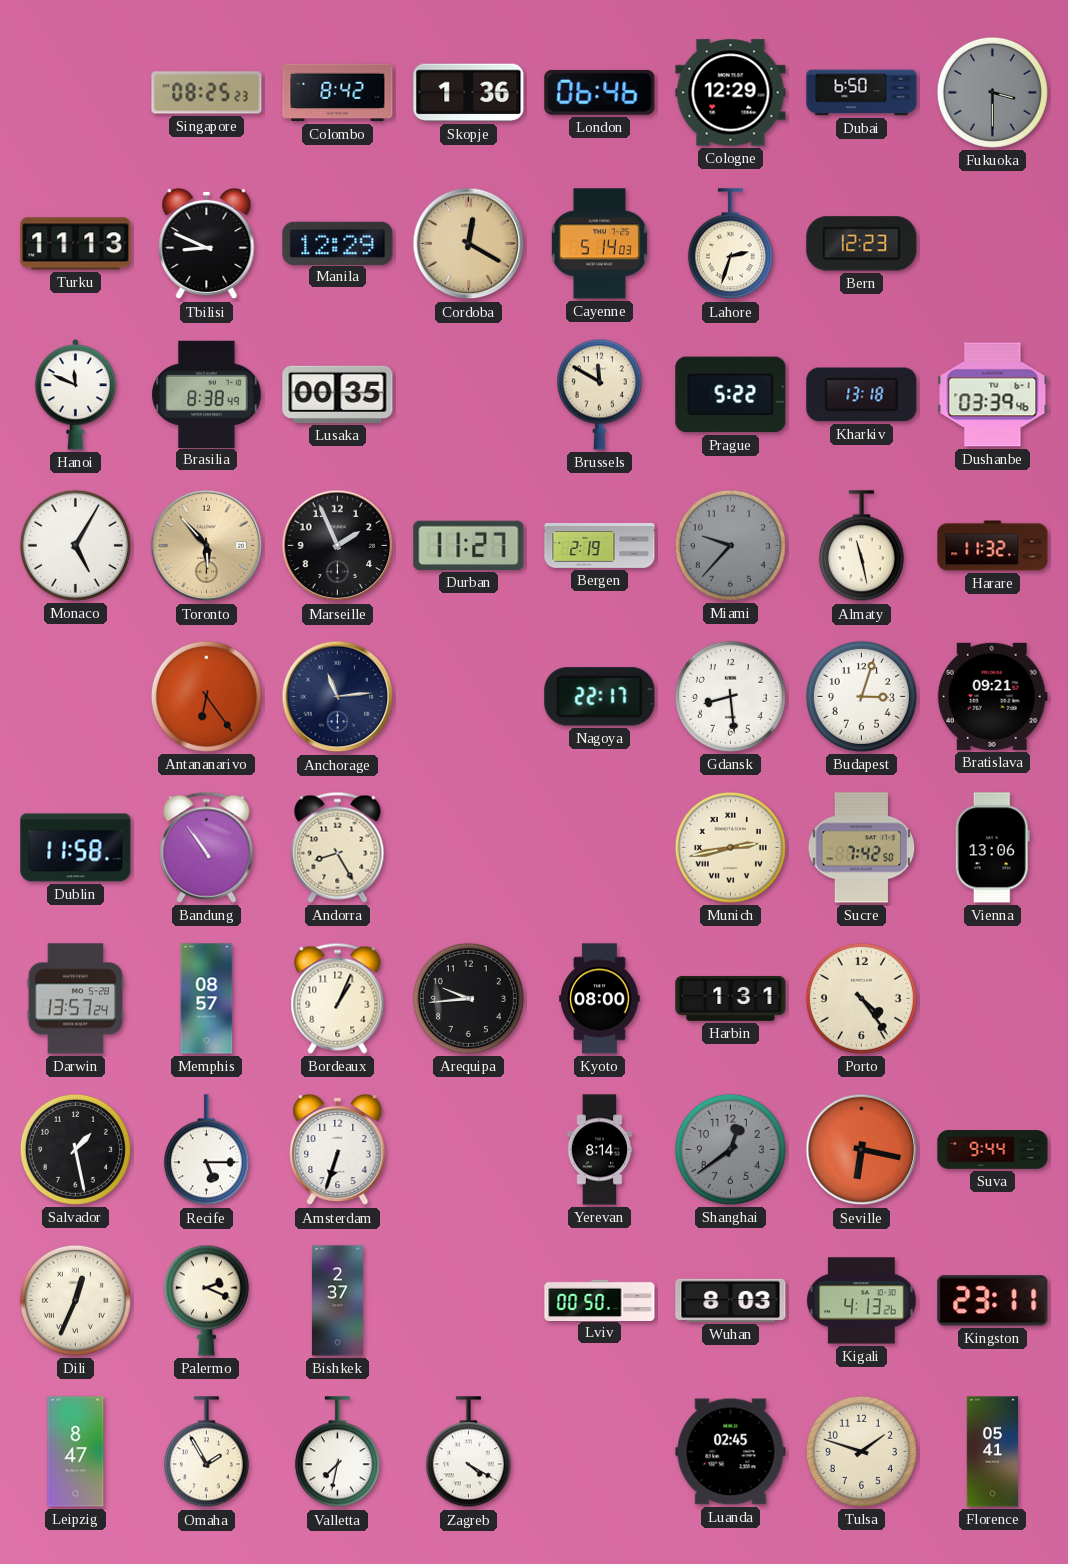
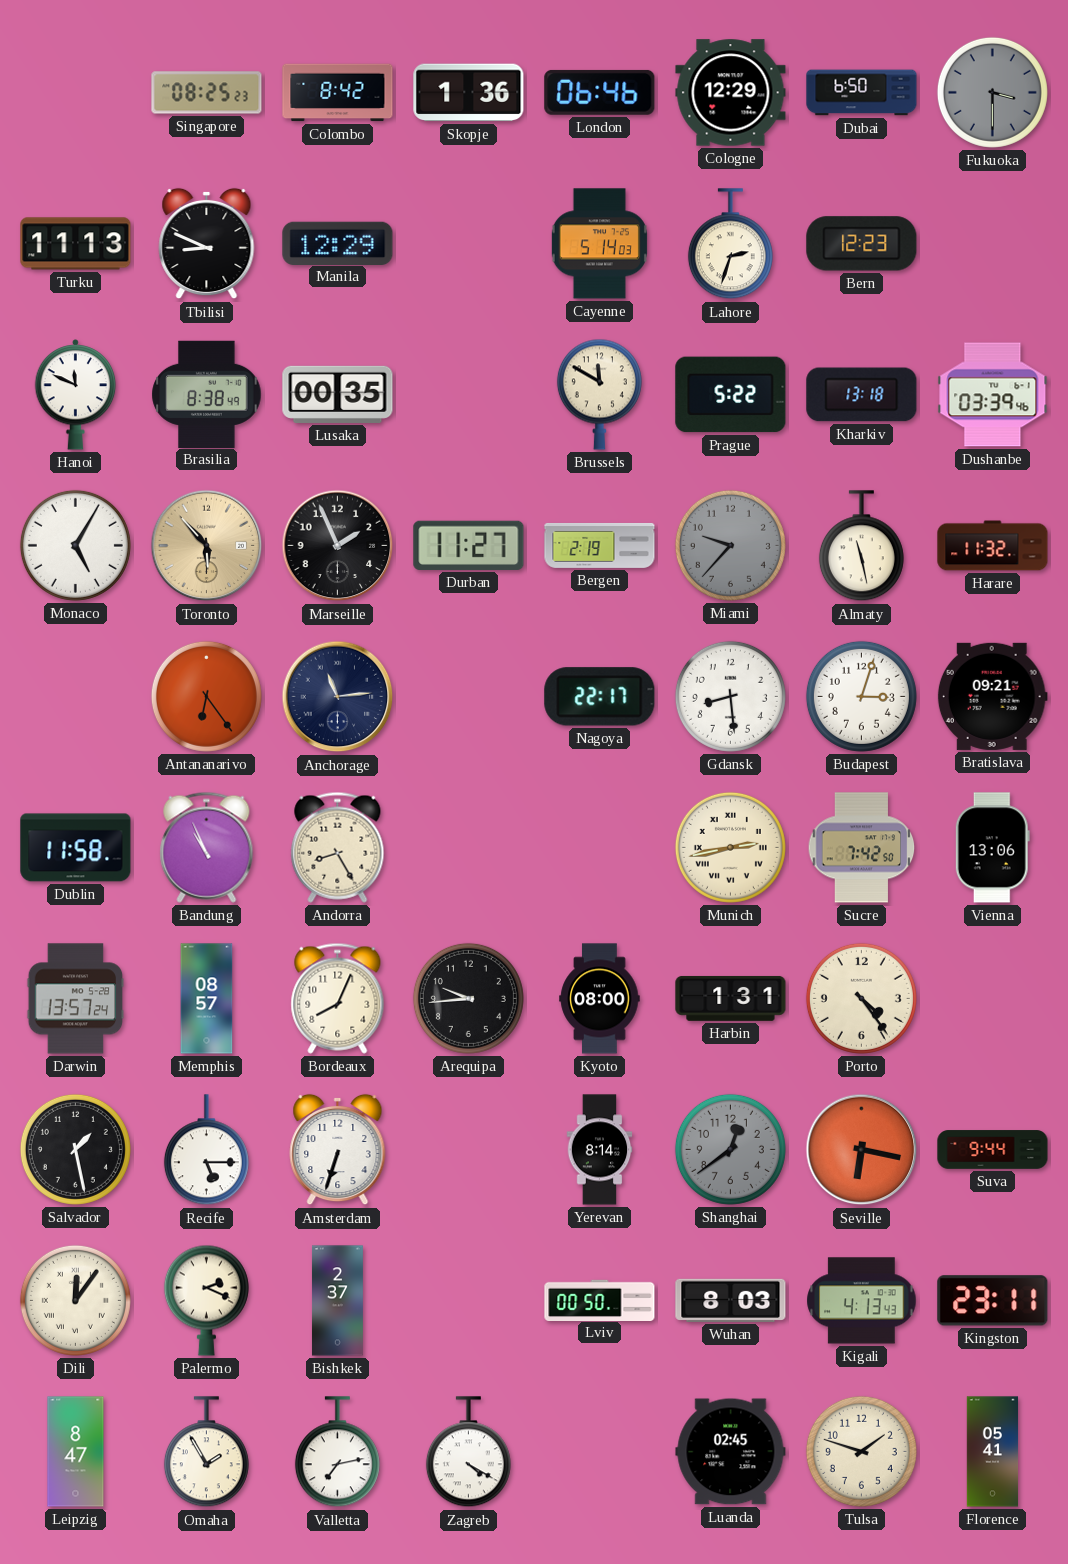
Cordoba: 12:20 -> none
Bandung: 10:54 -> 10:56
Bordeaux: 1:04 -> 8:04
Dili: 12:34 -> 12:06
Kigali: 4:13:26 -> 4:13:43
Valletta: 7:32 -> 7:13
